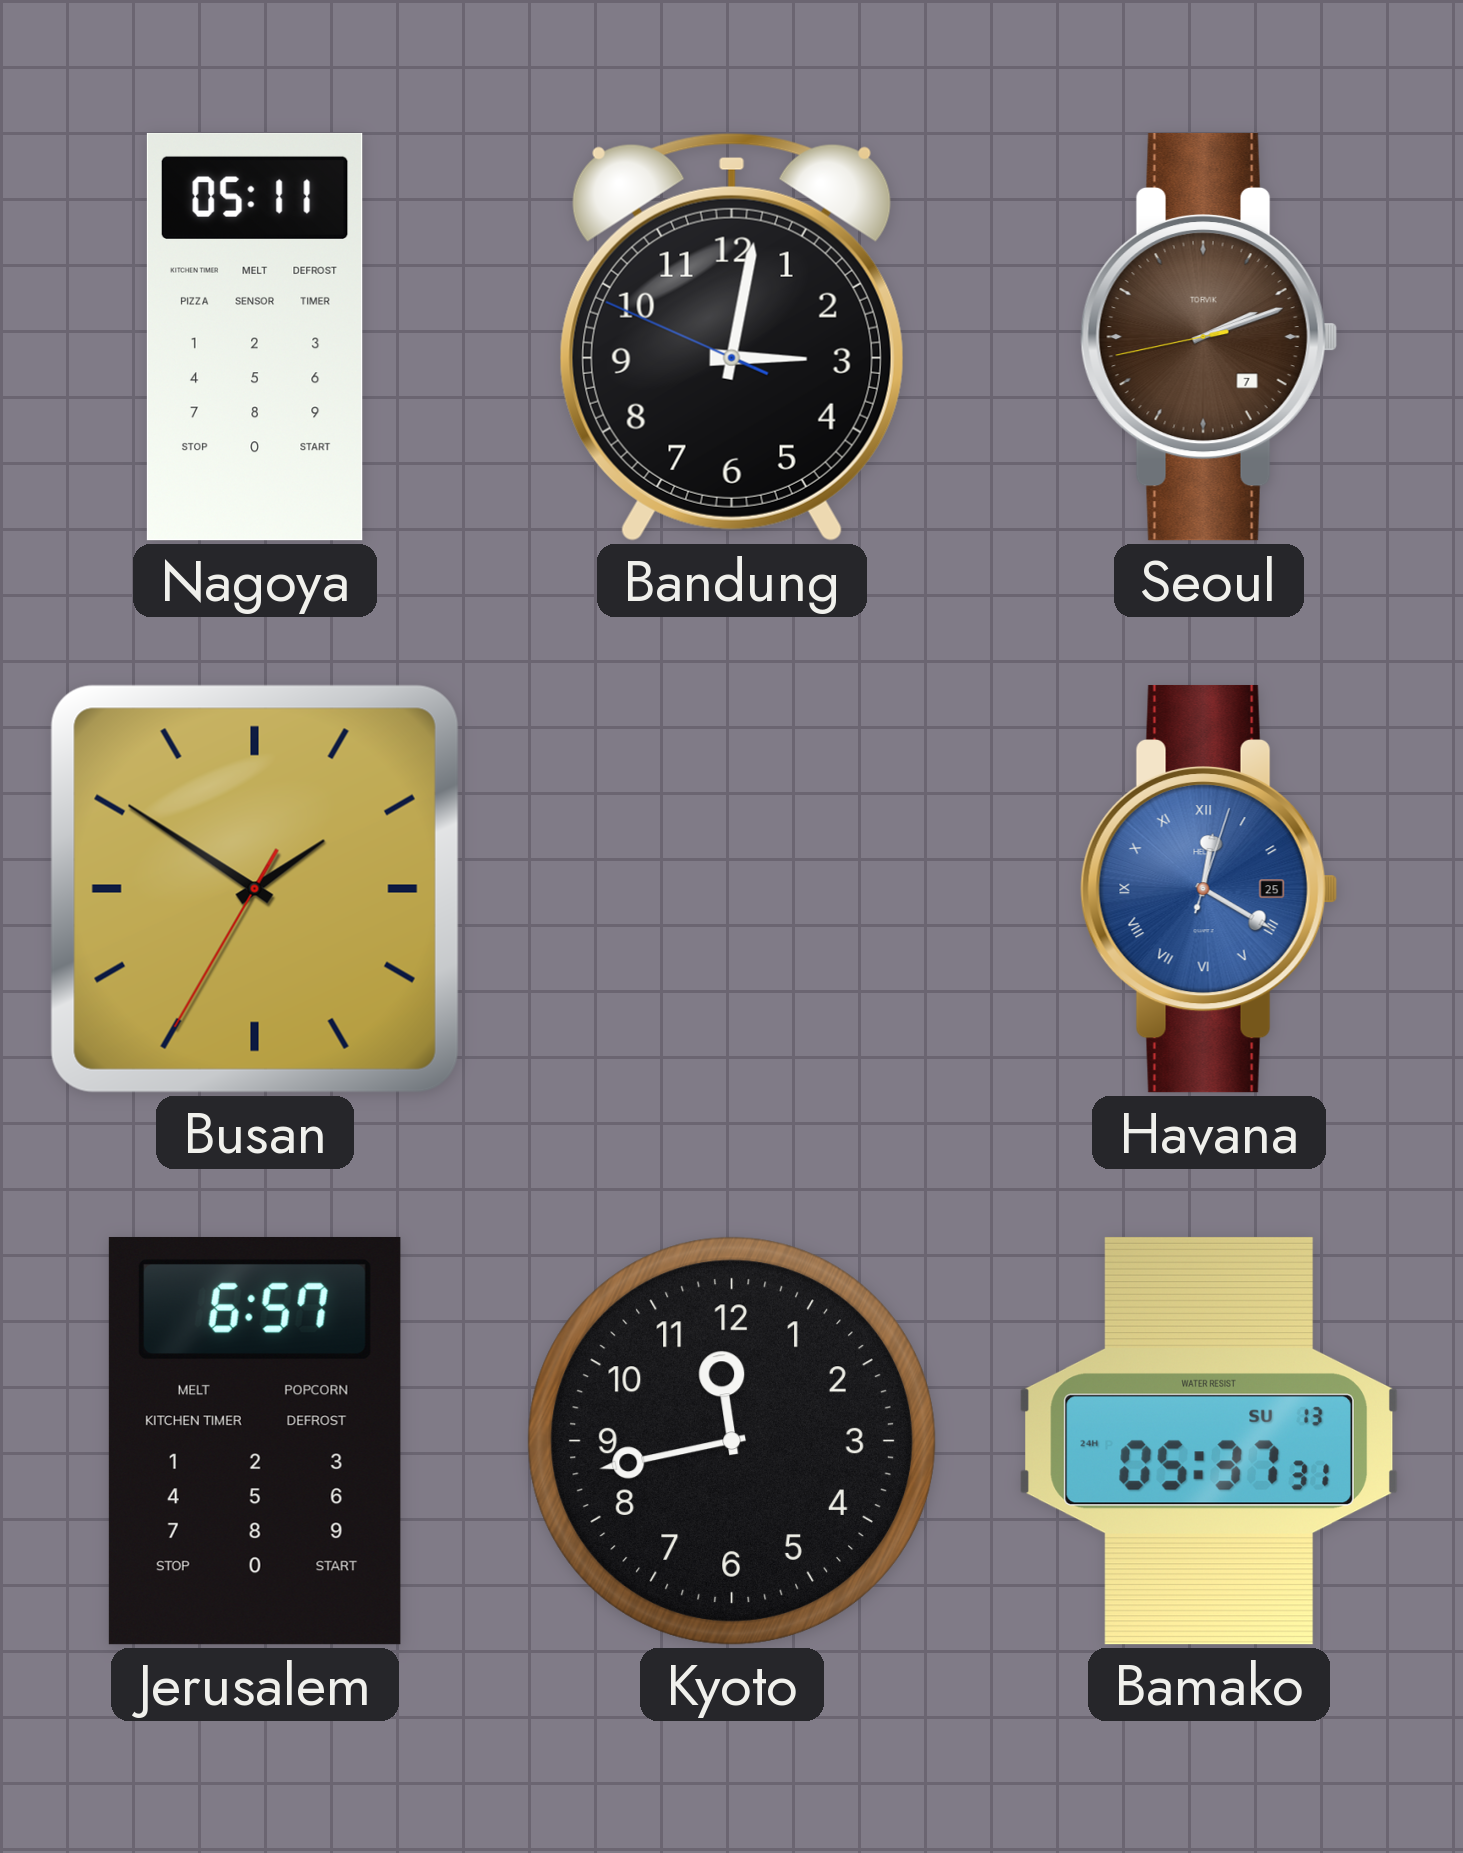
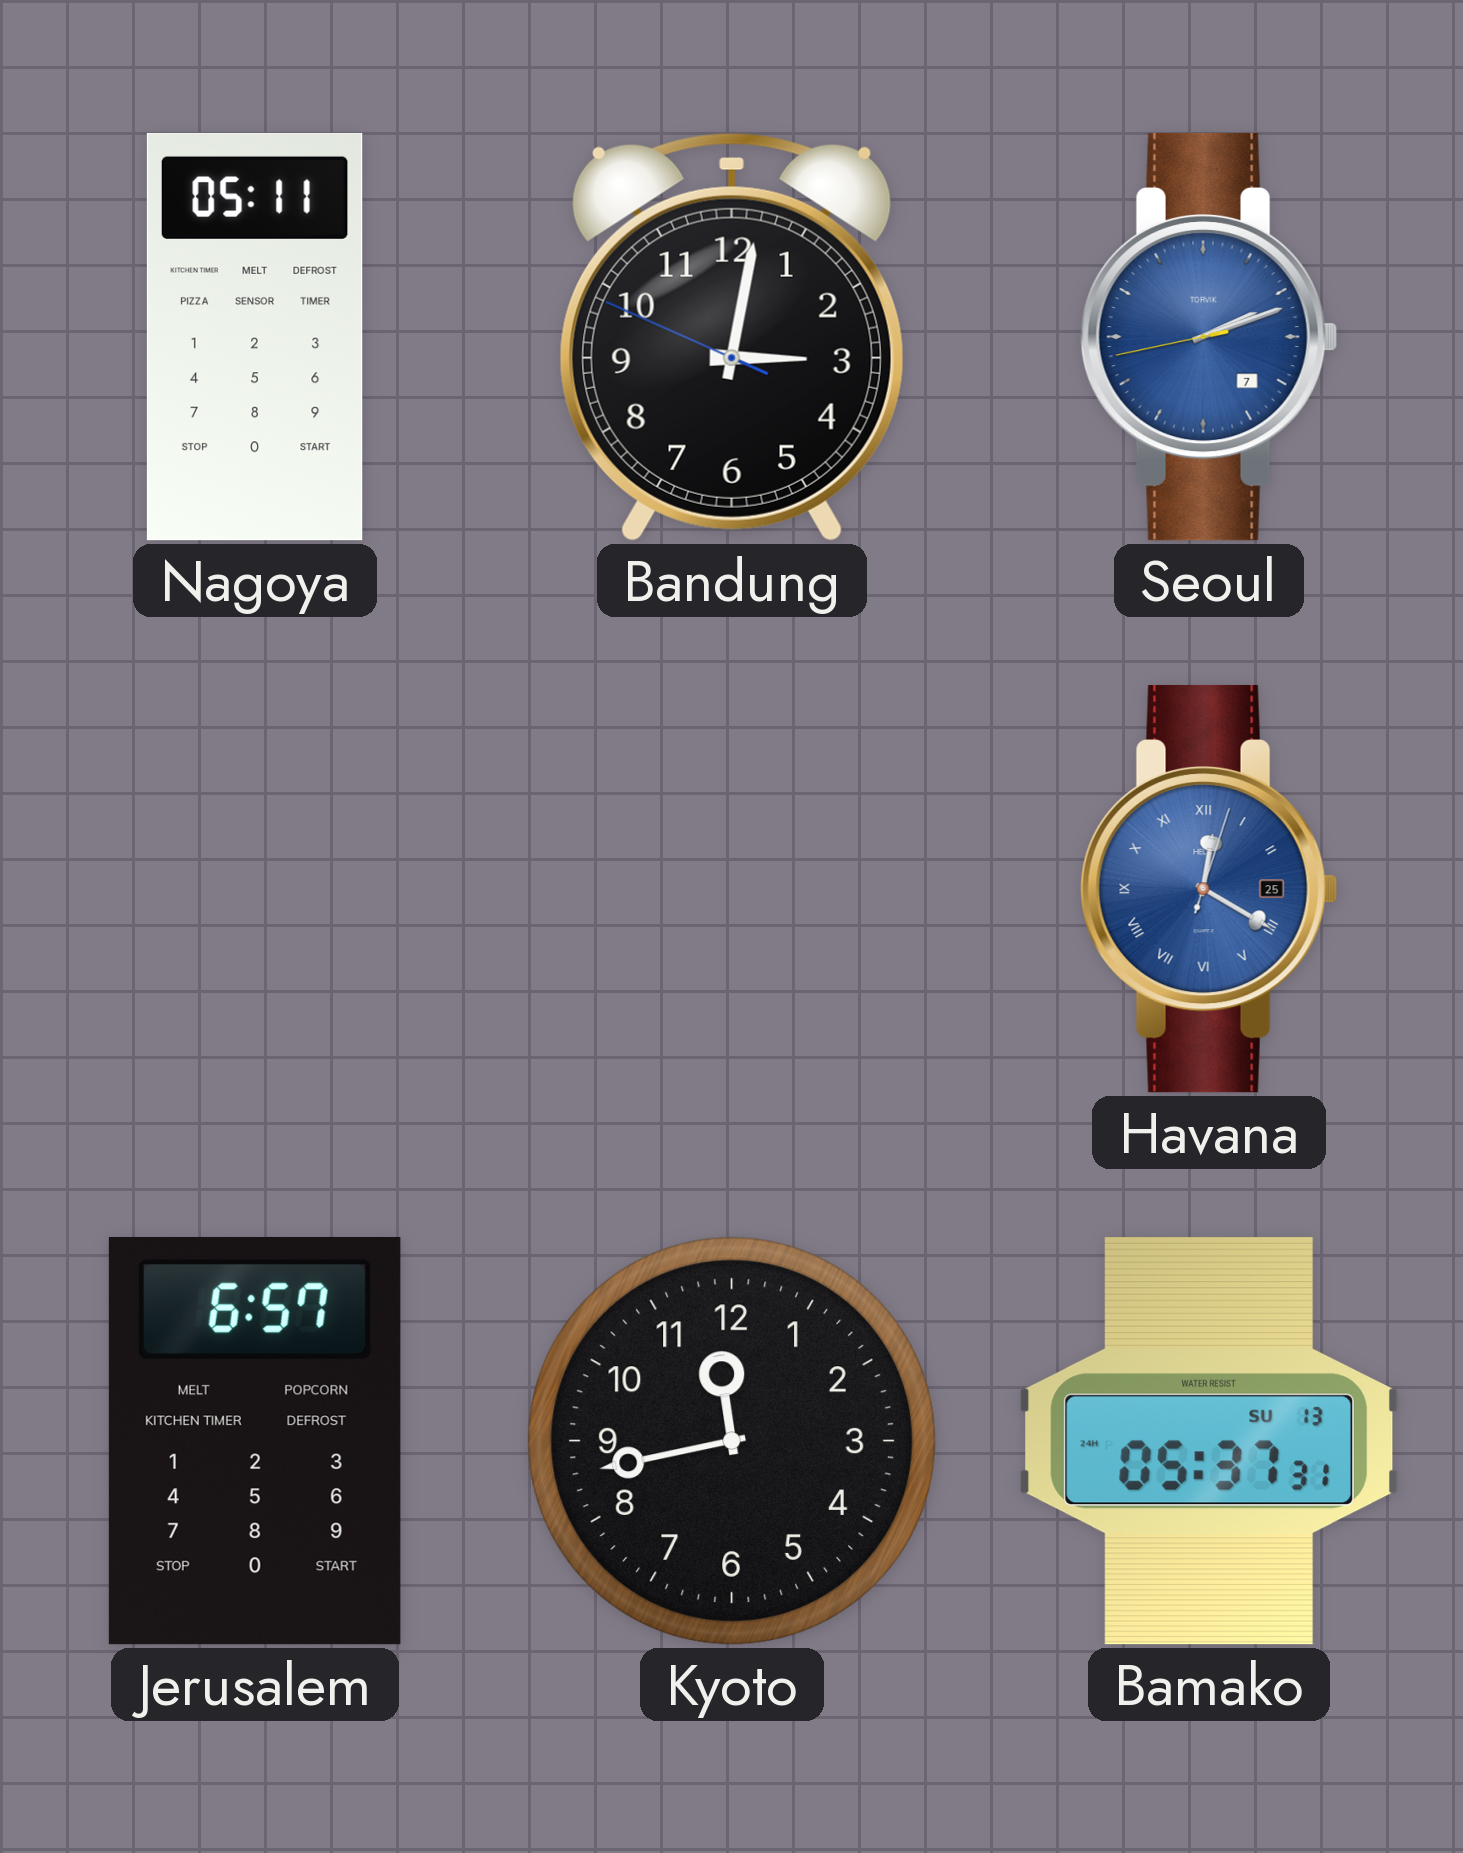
Seoul dial: brown -> blue
Busan: 1:50 -> none
